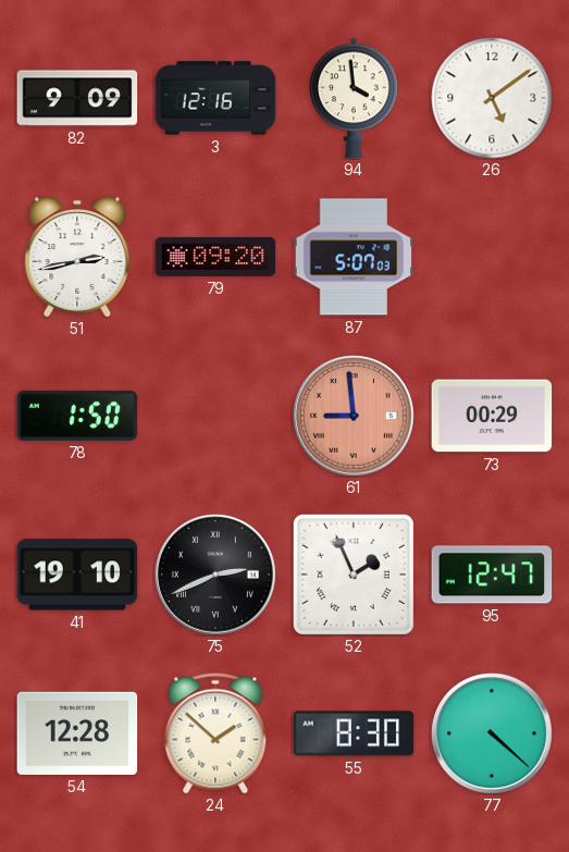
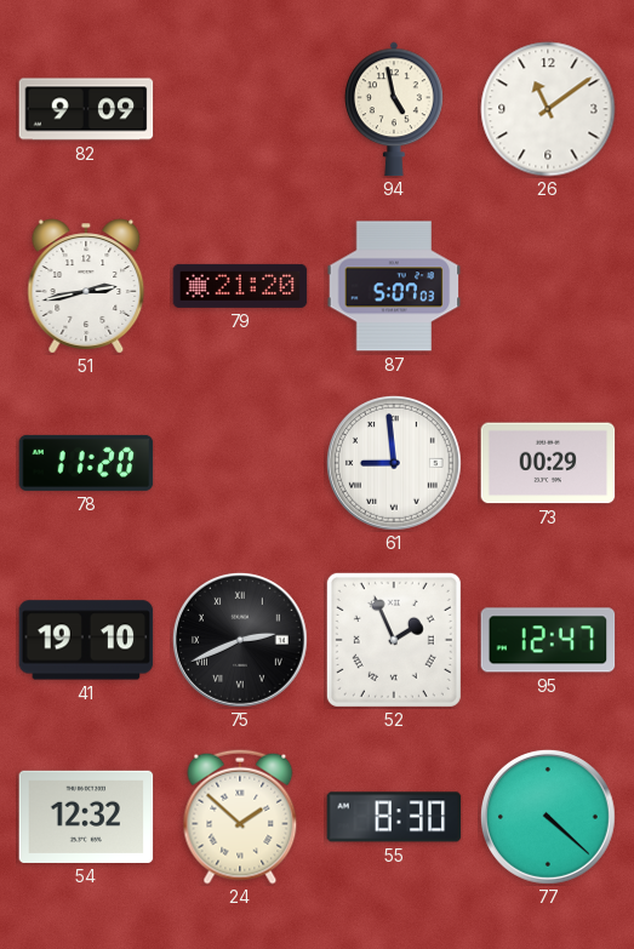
3: 12:16 -> none
94: 3:59 -> 4:58
26: 5:09 -> 11:09
79: 09:20 -> 21:20
78: 1:50 -> 11:20
61 dial: salmon -> white
54: 12:28 -> 12:32
